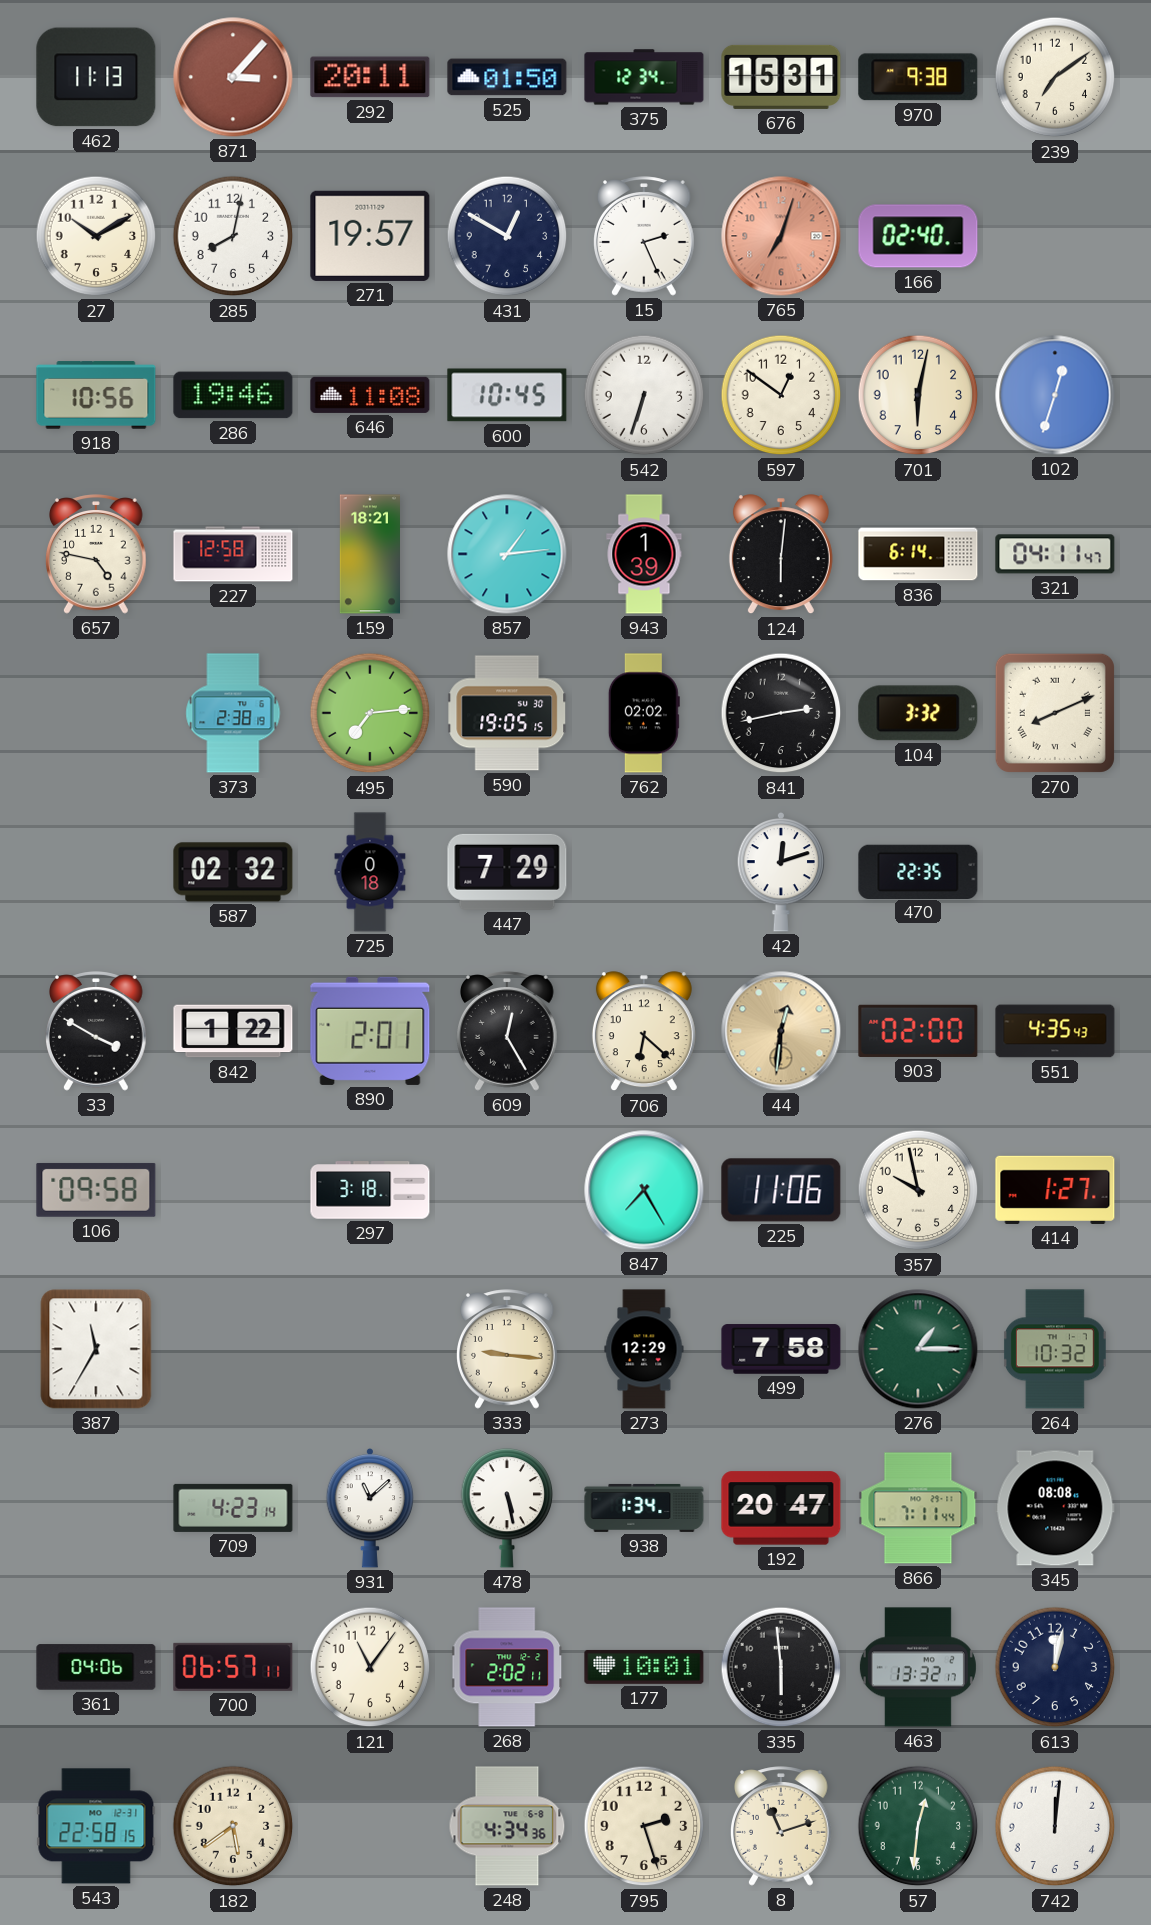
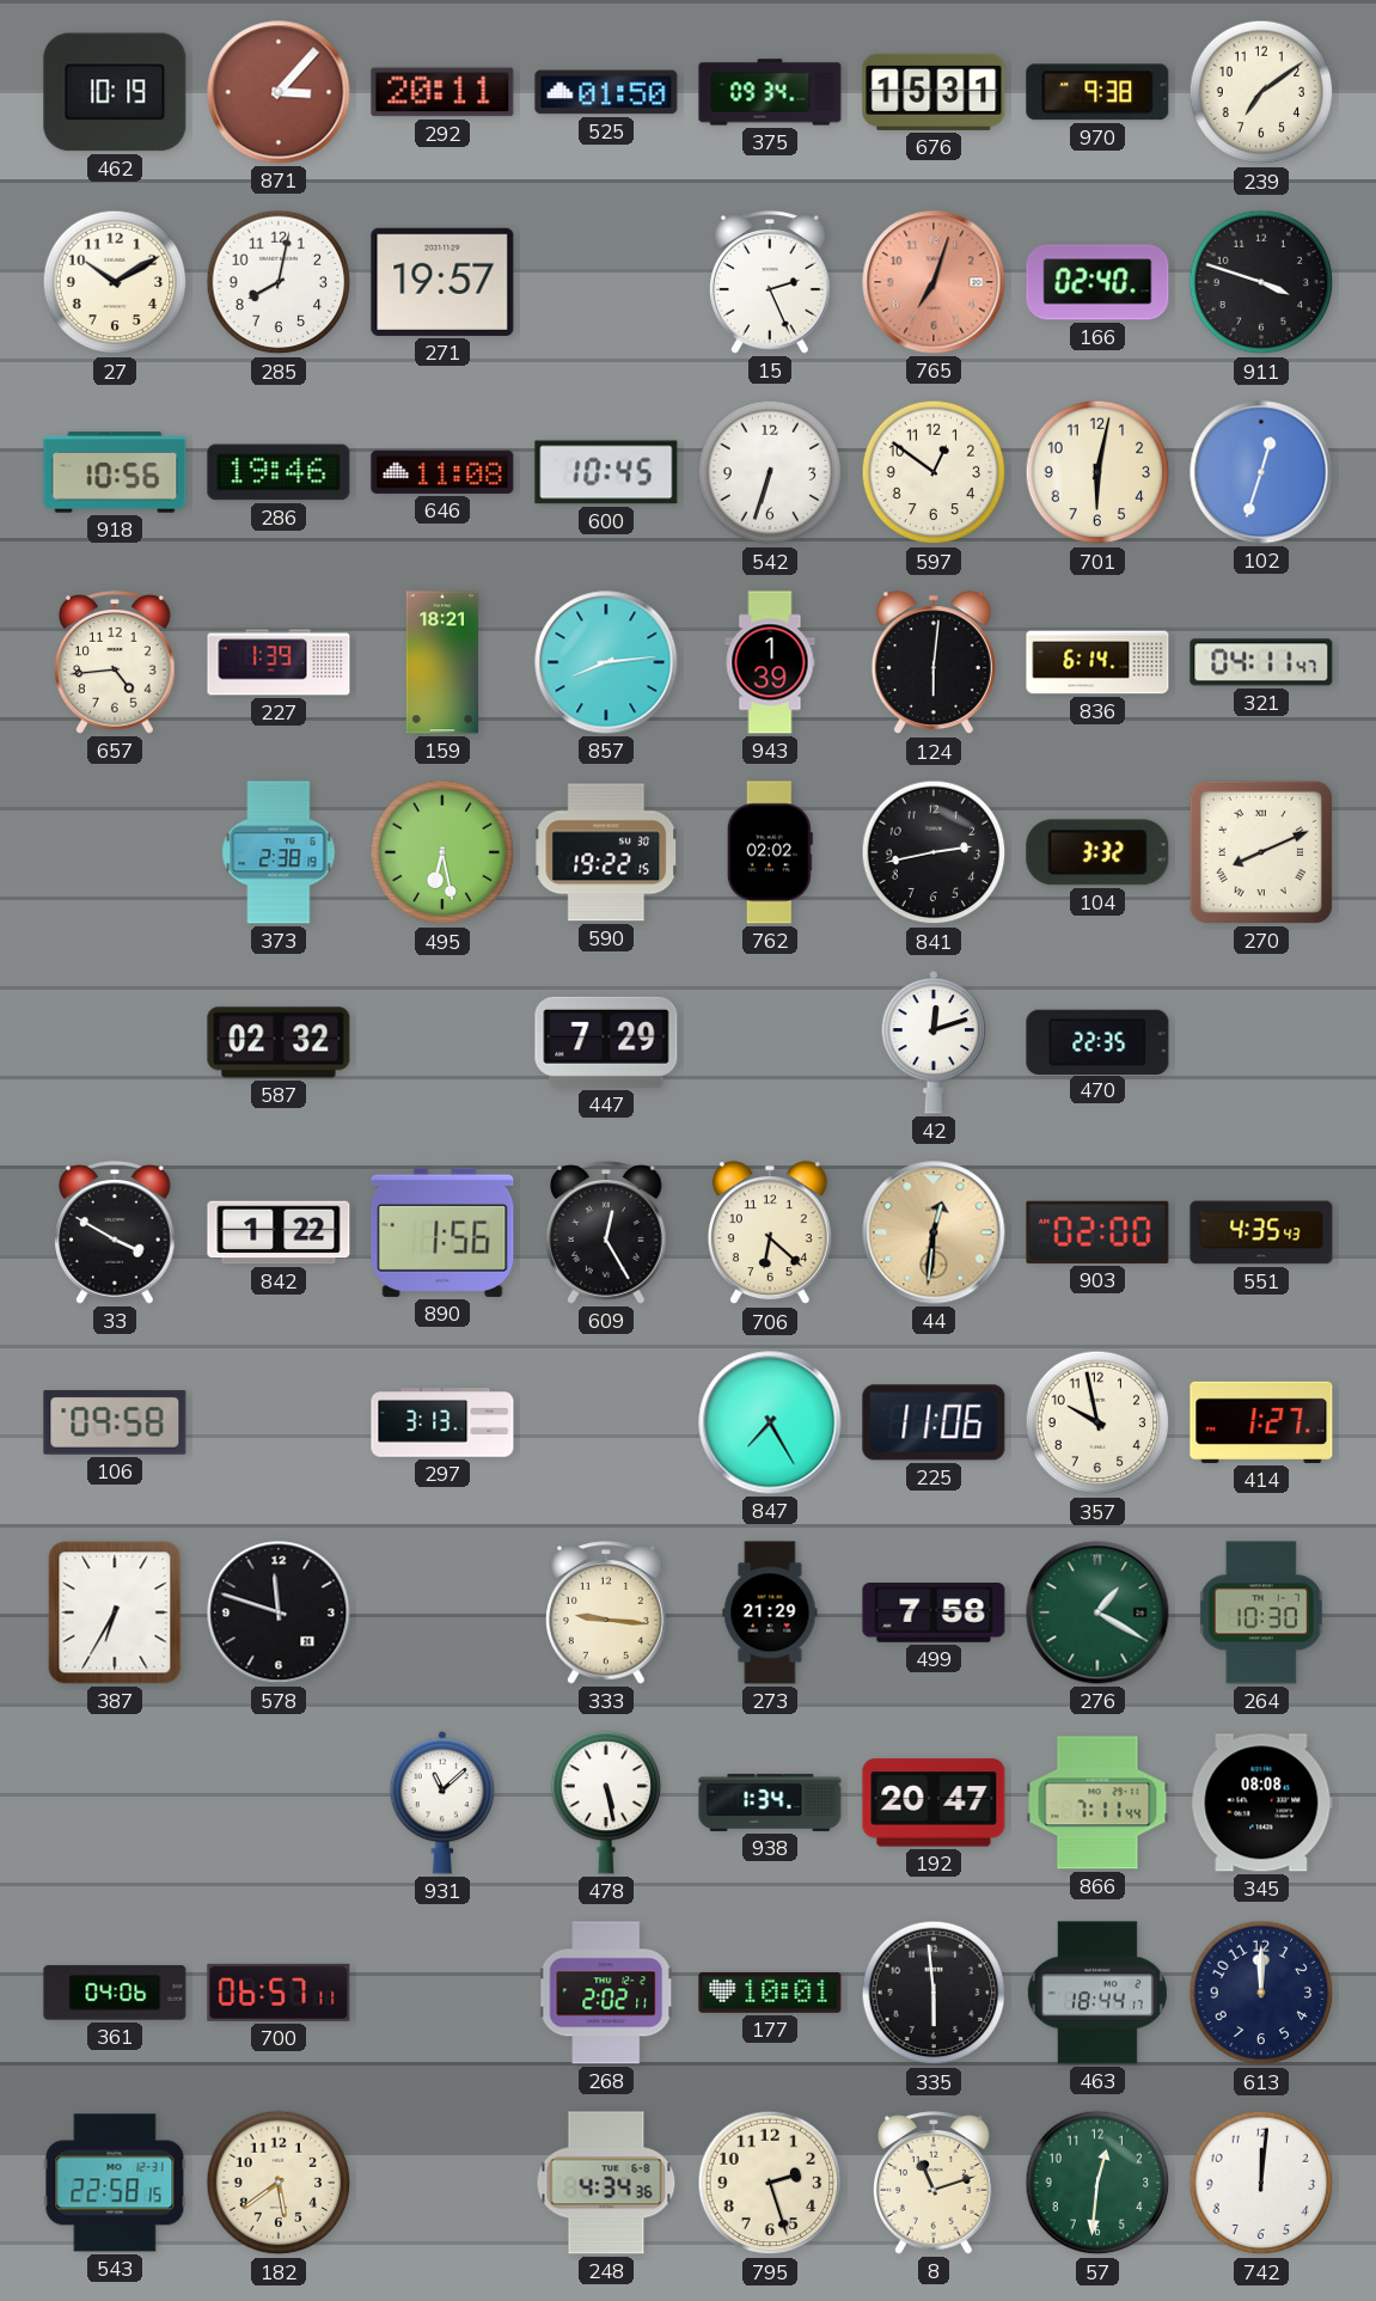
462: 11:13 -> 10:19
375: 12:34 -> 09:34
431: 12:50 -> none
911: none -> 3:48
657: 4:47 -> 4:44
227: 12:58 -> 1:39
857: 1:14 -> 8:14
495: 7:14 -> 6:28
590: 19:05 -> 19:22
725: 0:18 -> none
890: 2:01 -> 1:56
297: 3:18 -> 3:13
387: 11:35 -> 6:35
578: none -> 11:48
273: 12:29 -> 21:29
276: 1:15 -> 1:20
264: 10:32 -> 10:30
709: 4:23 -> none
121: 11:06 -> none
463: 13:32 -> 18:44
613: 12:02 -> 12:00
